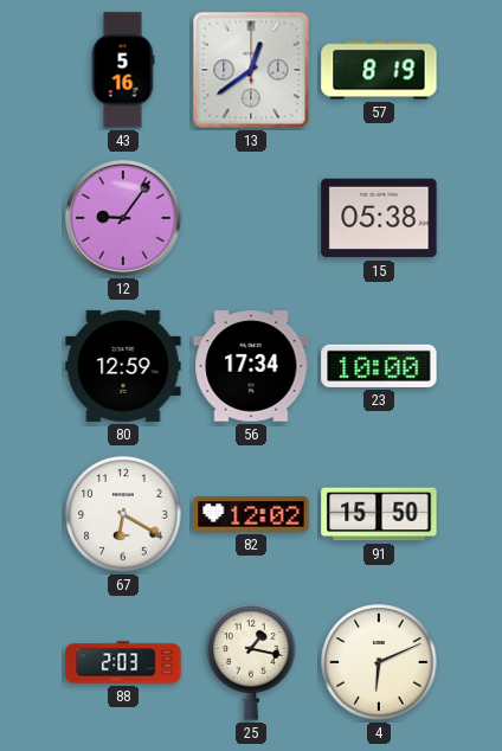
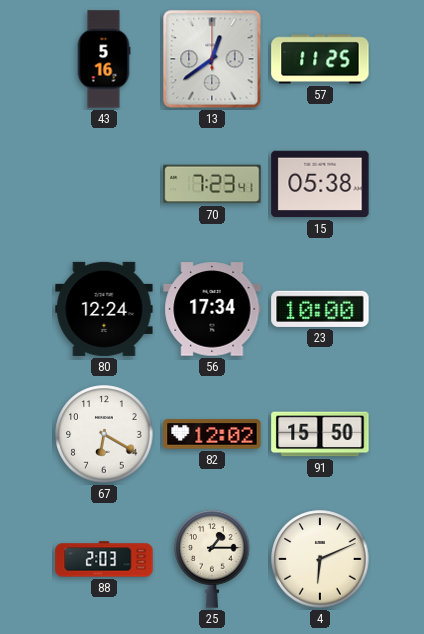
57: 8:19 -> 11:25
12: 9:06 -> none
70: none -> 7:23
80: 12:59 -> 12:24
25: 1:17 -> 1:15
